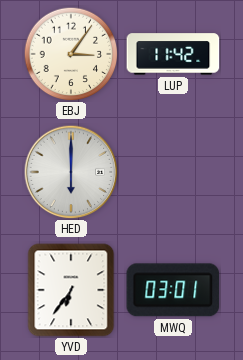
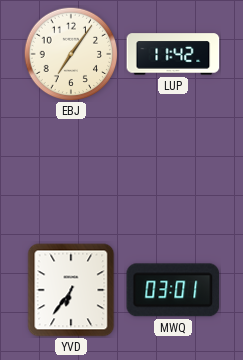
EBJ: 3:06 -> 7:06
HED: 6:00 -> none
